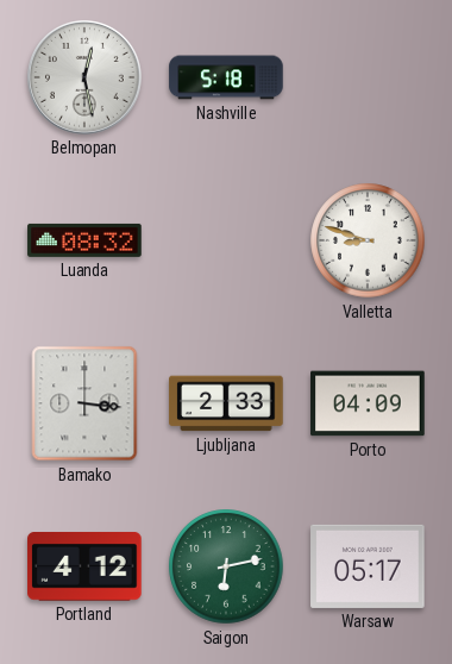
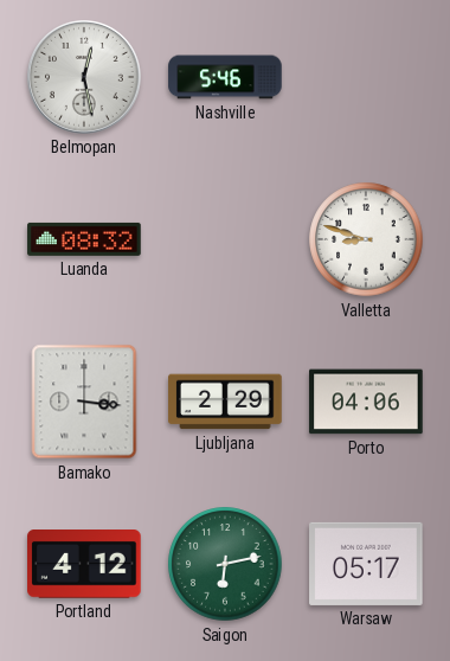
Nashville: 5:18 -> 5:46
Ljubljana: 2:33 -> 2:29
Porto: 04:09 -> 04:06
